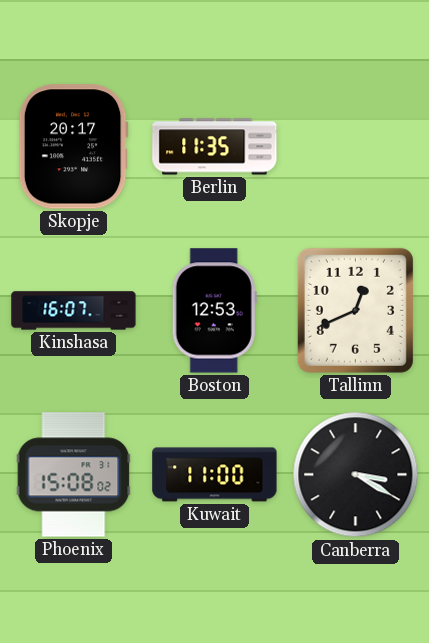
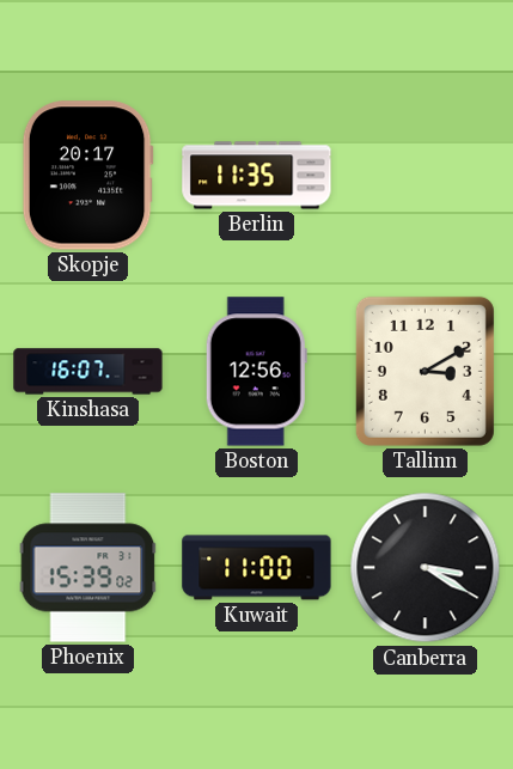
Boston: 12:53 -> 12:56
Tallinn: 12:41 -> 3:10
Phoenix: 15:08 -> 15:39
